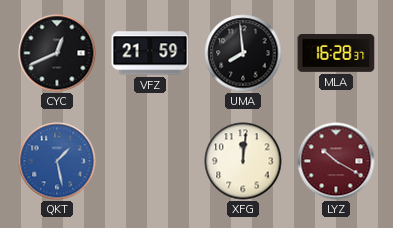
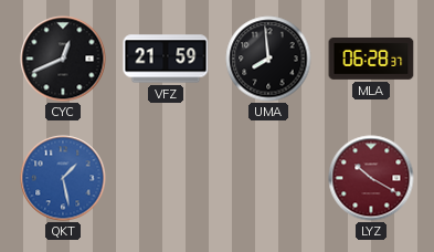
MLA: 16:28 -> 06:28
XFG: 12:01 -> none
